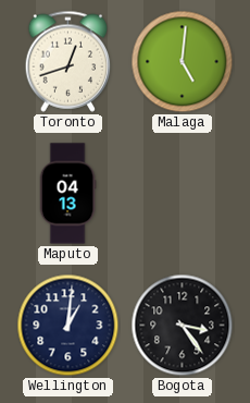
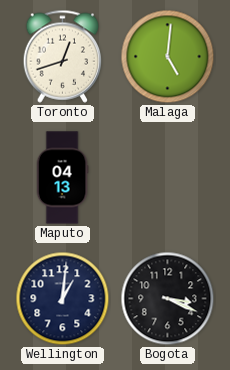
Bogota: 3:24 -> 3:19
